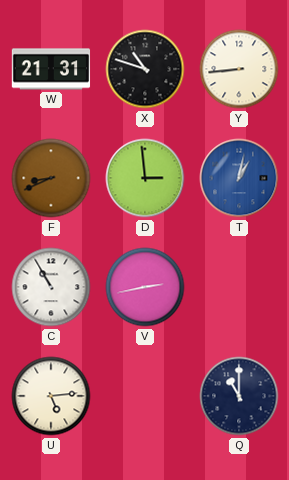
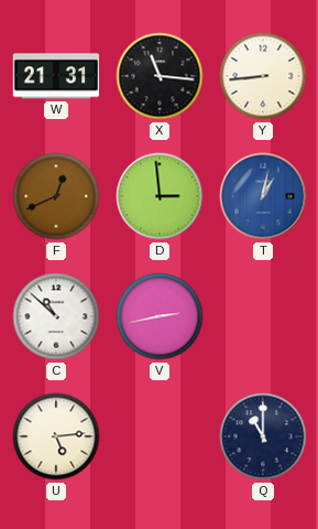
X: 10:48 -> 11:16
F: 8:41 -> 12:41
C: 10:55 -> 10:52
